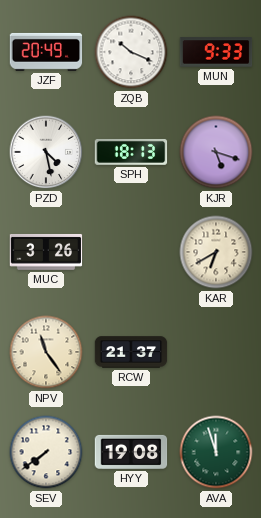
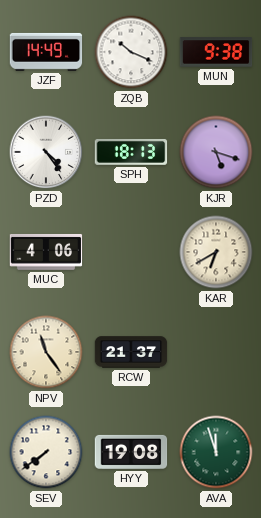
JZF: 20:49 -> 14:49
MUN: 9:33 -> 9:38
PZD: 4:28 -> 4:24
MUC: 3:26 -> 4:06
